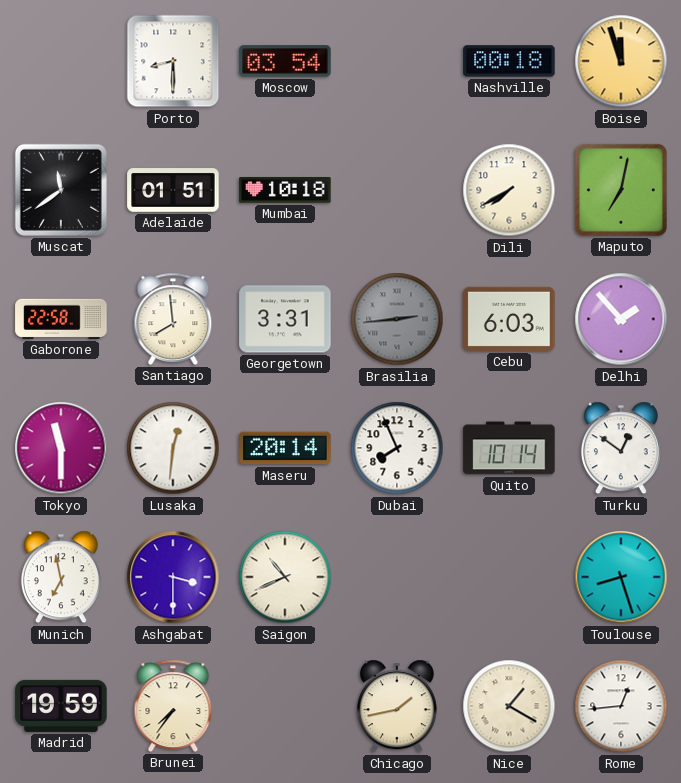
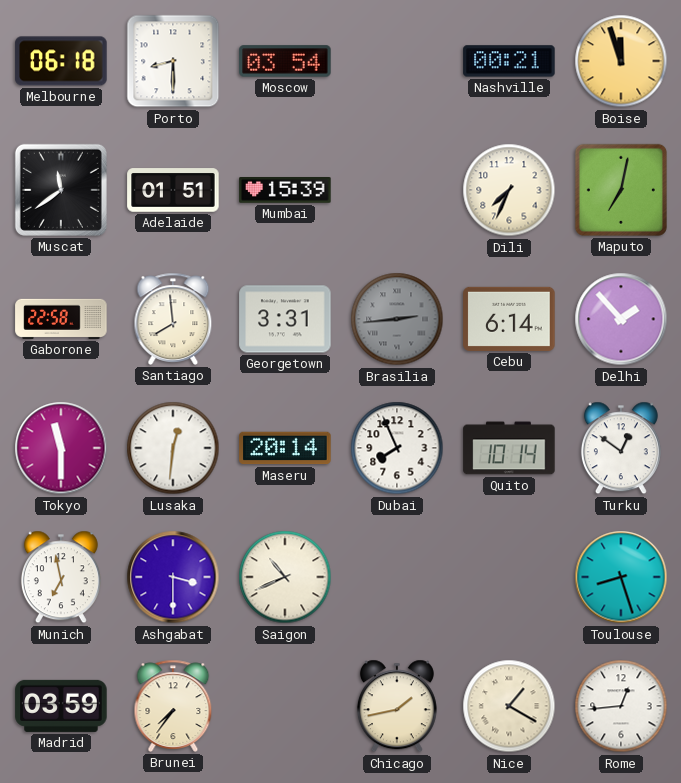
Melbourne: none -> 06:18
Nashville: 00:18 -> 00:21
Mumbai: 10:18 -> 15:39
Dili: 7:40 -> 7:34
Cebu: 6:03 -> 6:14
Madrid: 19:59 -> 03:59
